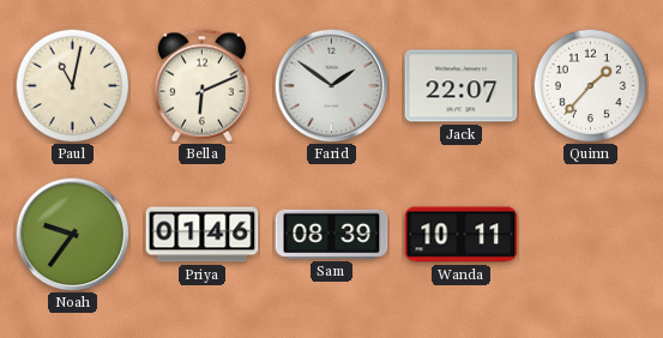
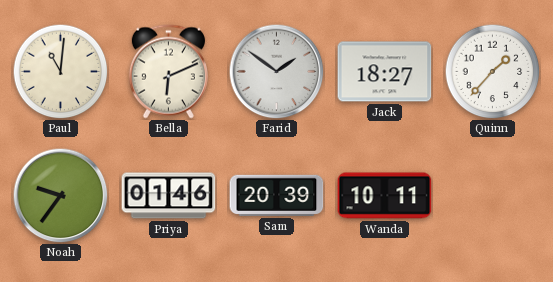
Paul: 11:02 -> 11:01
Jack: 22:07 -> 18:27
Sam: 08:39 -> 20:39
